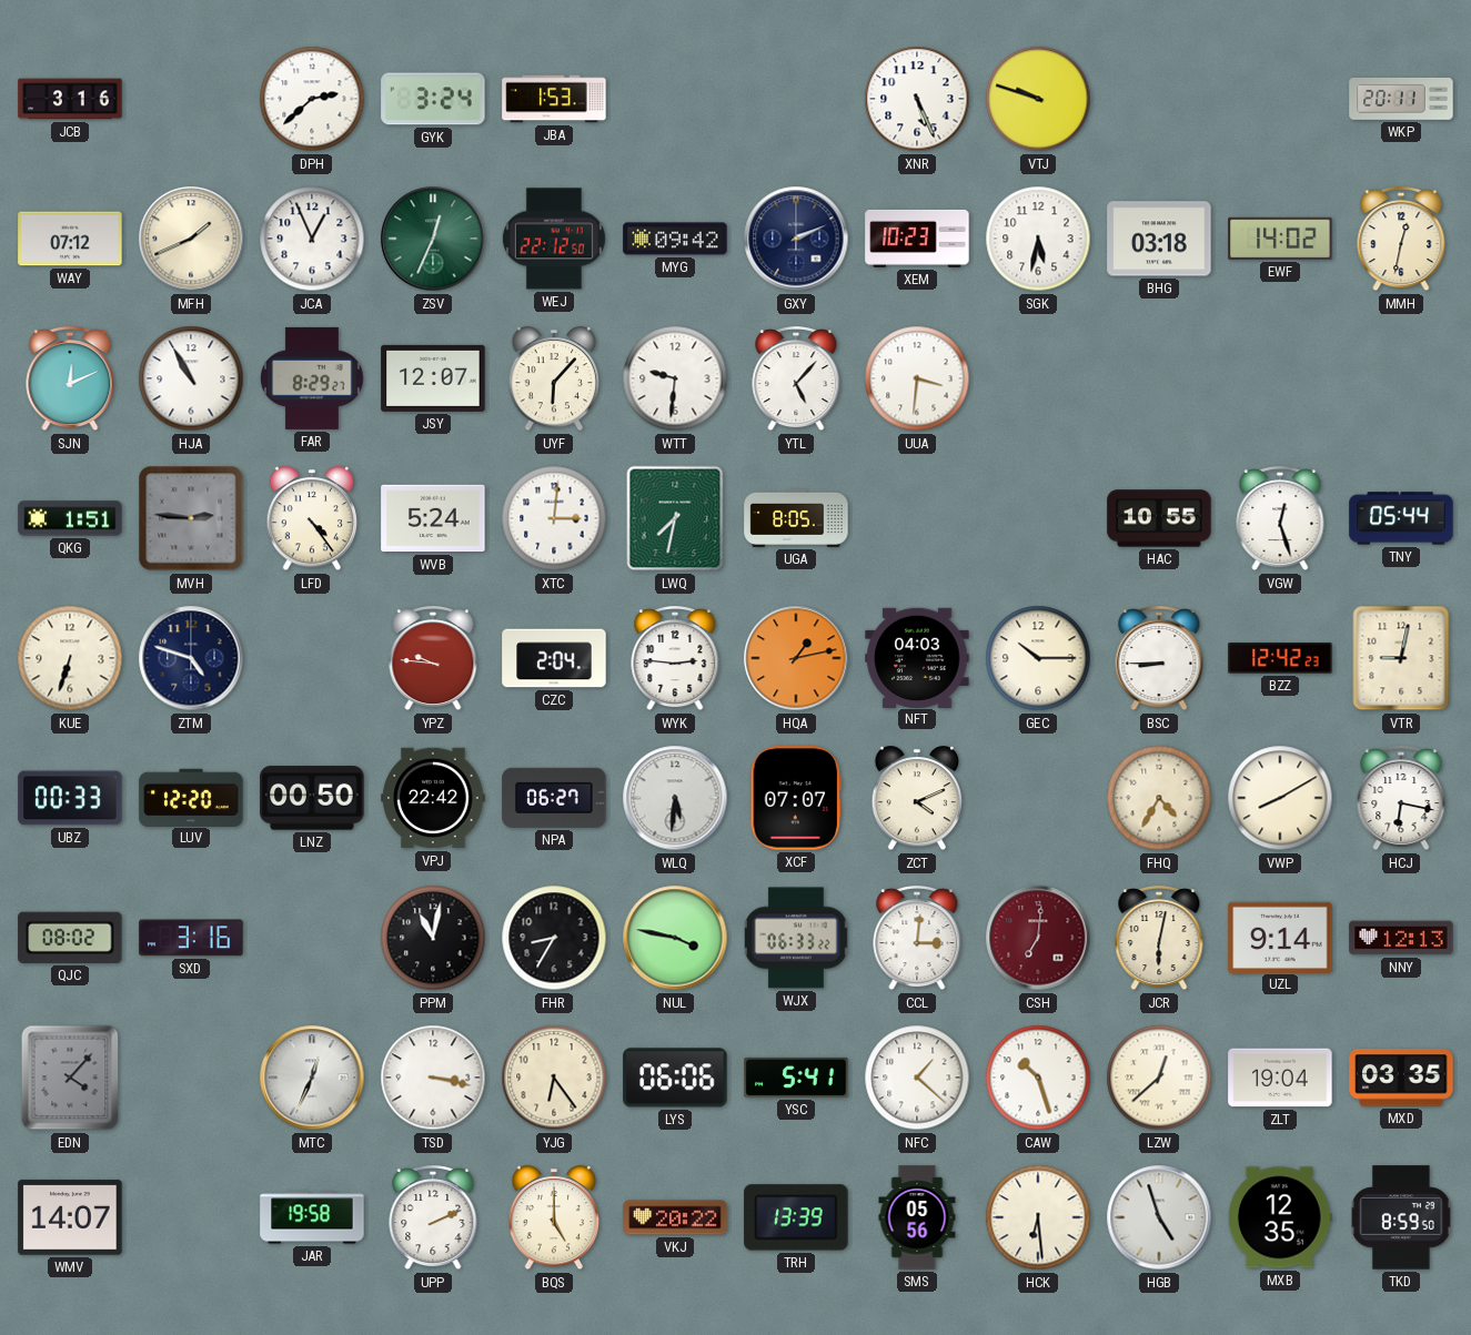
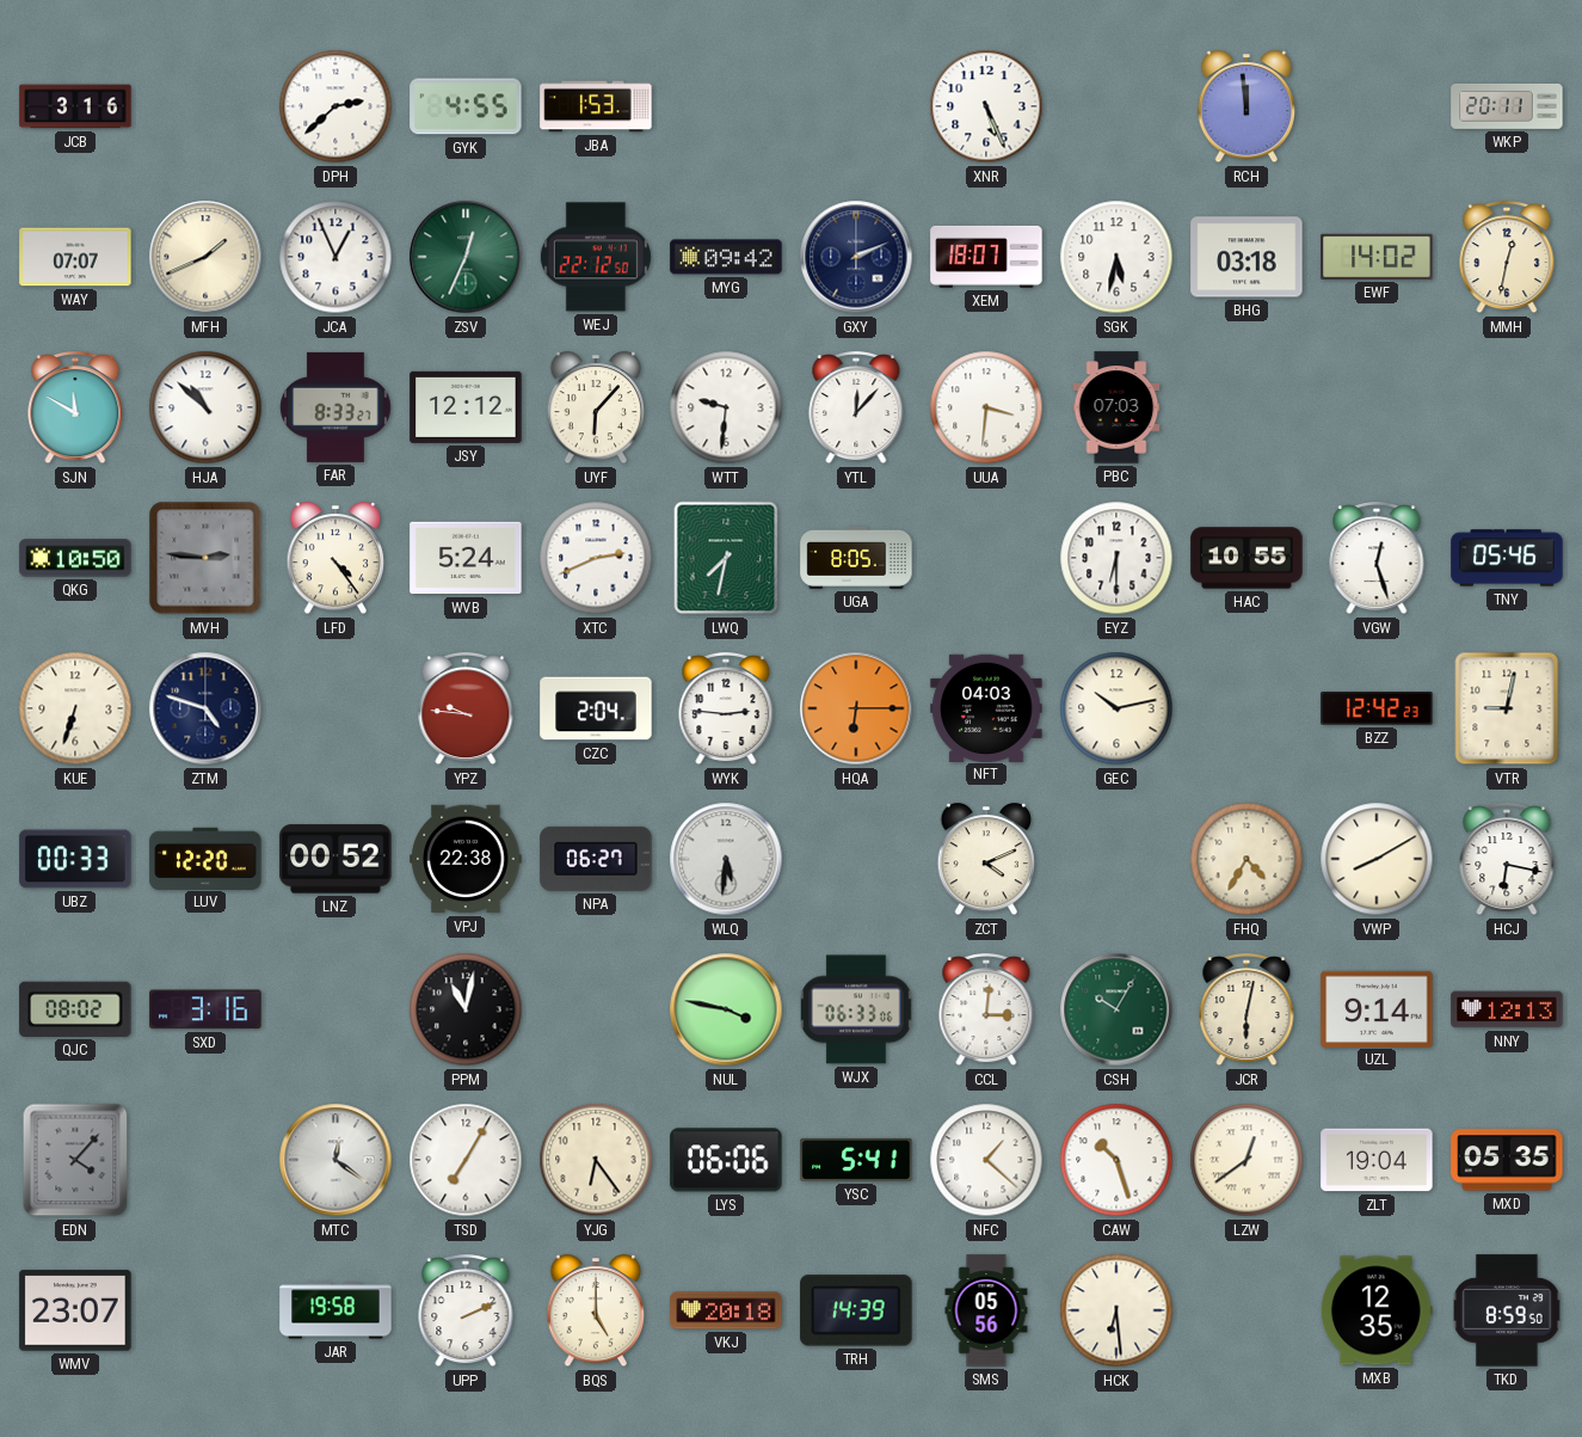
GYK: 3:24 -> 4:55
VTJ: 9:48 -> none
RCH: none -> 11:59
WAY: 07:12 -> 07:07
XEM: 10:23 -> 18:07
SJN: 12:11 -> 11:50
HJA: 10:55 -> 10:52
FAR: 8:29 -> 8:33
JSY: 12:07 -> 12:12
YTL: 5:07 -> 12:07
PBC: none -> 07:03
QKG: 1:51 -> 10:50
XTC: 3:01 -> 2:41
EYZ: none -> 6:30
TNY: 05:44 -> 05:46
HQA: 1:13 -> 6:15
GEC: 10:15 -> 10:13
BSC: 8:45 -> none
LNZ: 00:50 -> 00:52
VPJ: 22:42 -> 22:38
XCF: 07:07 -> none
FHR: 8:35 -> none
WJX: 06:33:22 -> 06:33:06
CSH: 7:01 -> 10:05
CSH dial: burgundy -> green
MTC: 12:34 -> 12:21
TSD: 3:17 -> 7:05
LZW: 12:38 -> 12:39
MXD: 03:35 -> 05:35
WMV: 14:07 -> 23:07
VKJ: 20:22 -> 20:18
TRH: 13:39 -> 14:39
HGB: 4:57 -> none
